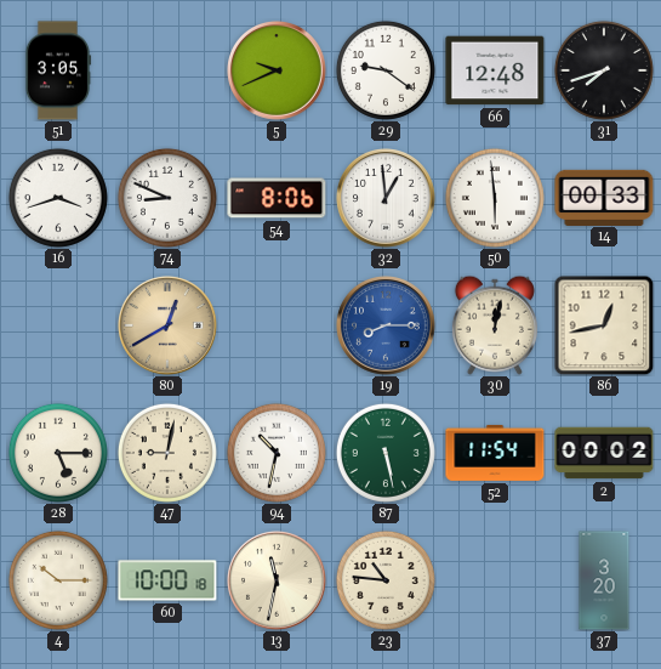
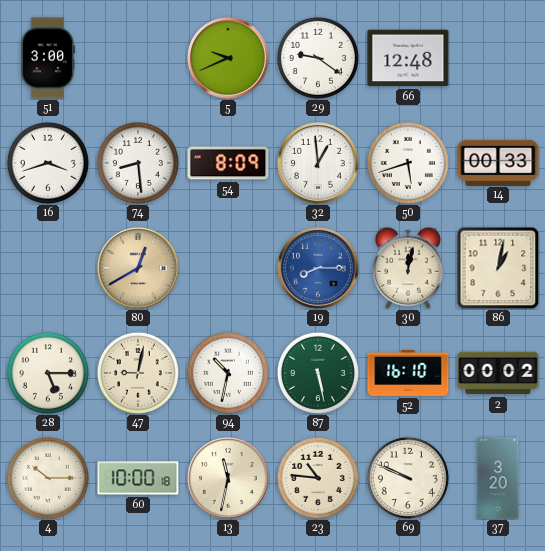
51: 3:05 -> 3:00
31: 7:42 -> none
74: 8:49 -> 8:29
54: 8:06 -> 8:09
50: 5:59 -> 5:42
86: 12:43 -> 1:02
52: 11:54 -> 16:10
69: none -> 9:49
